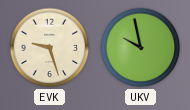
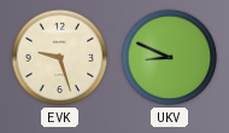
UKV: 9:58 -> 8:49
